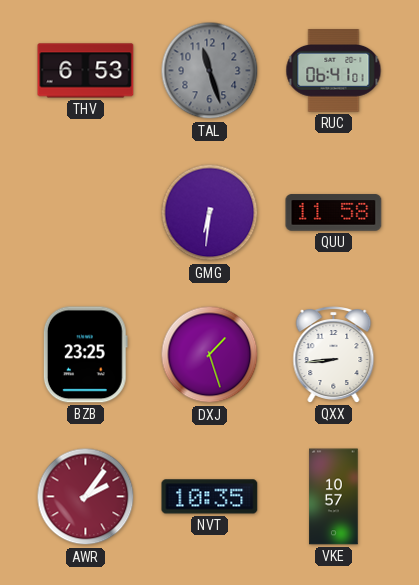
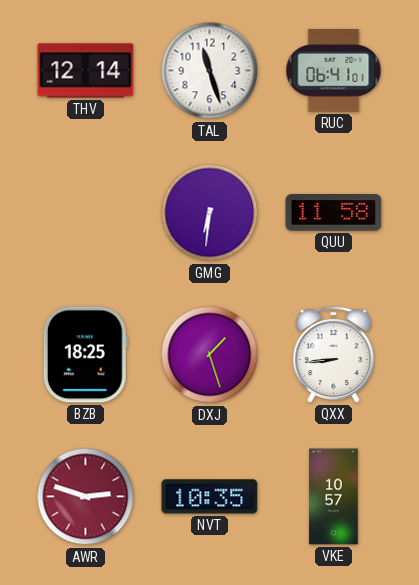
THV: 6:53 -> 12:14
TAL dial: grey -> white
BZB: 23:25 -> 18:25
AWR: 2:06 -> 2:48
